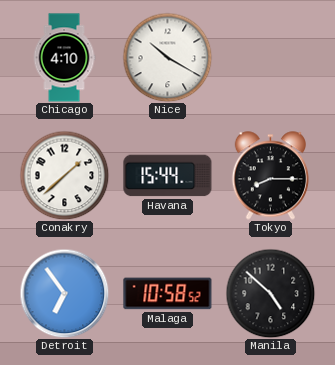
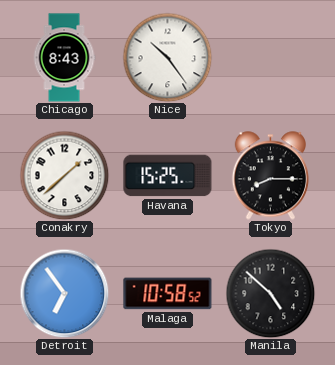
Chicago: 4:10 -> 8:43
Nice: 10:20 -> 10:24
Havana: 15:44 -> 15:25
